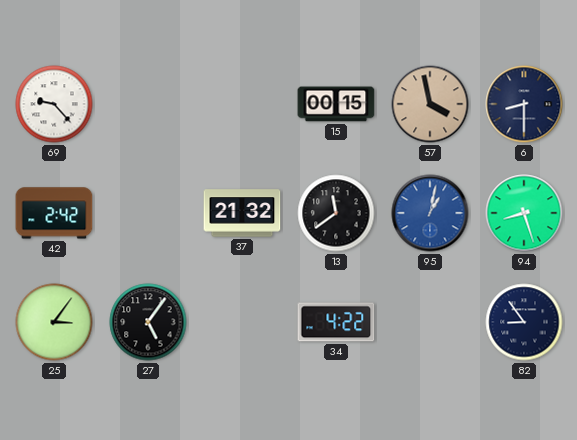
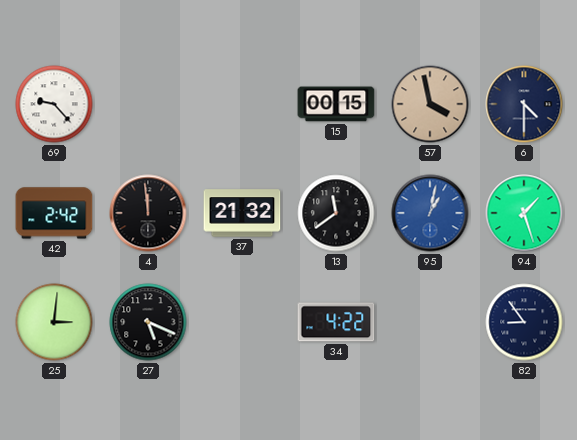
6: 8:30 -> 4:30
4: none -> 11:59
94: 8:27 -> 1:27
25: 3:06 -> 3:01
27: 5:06 -> 5:19
